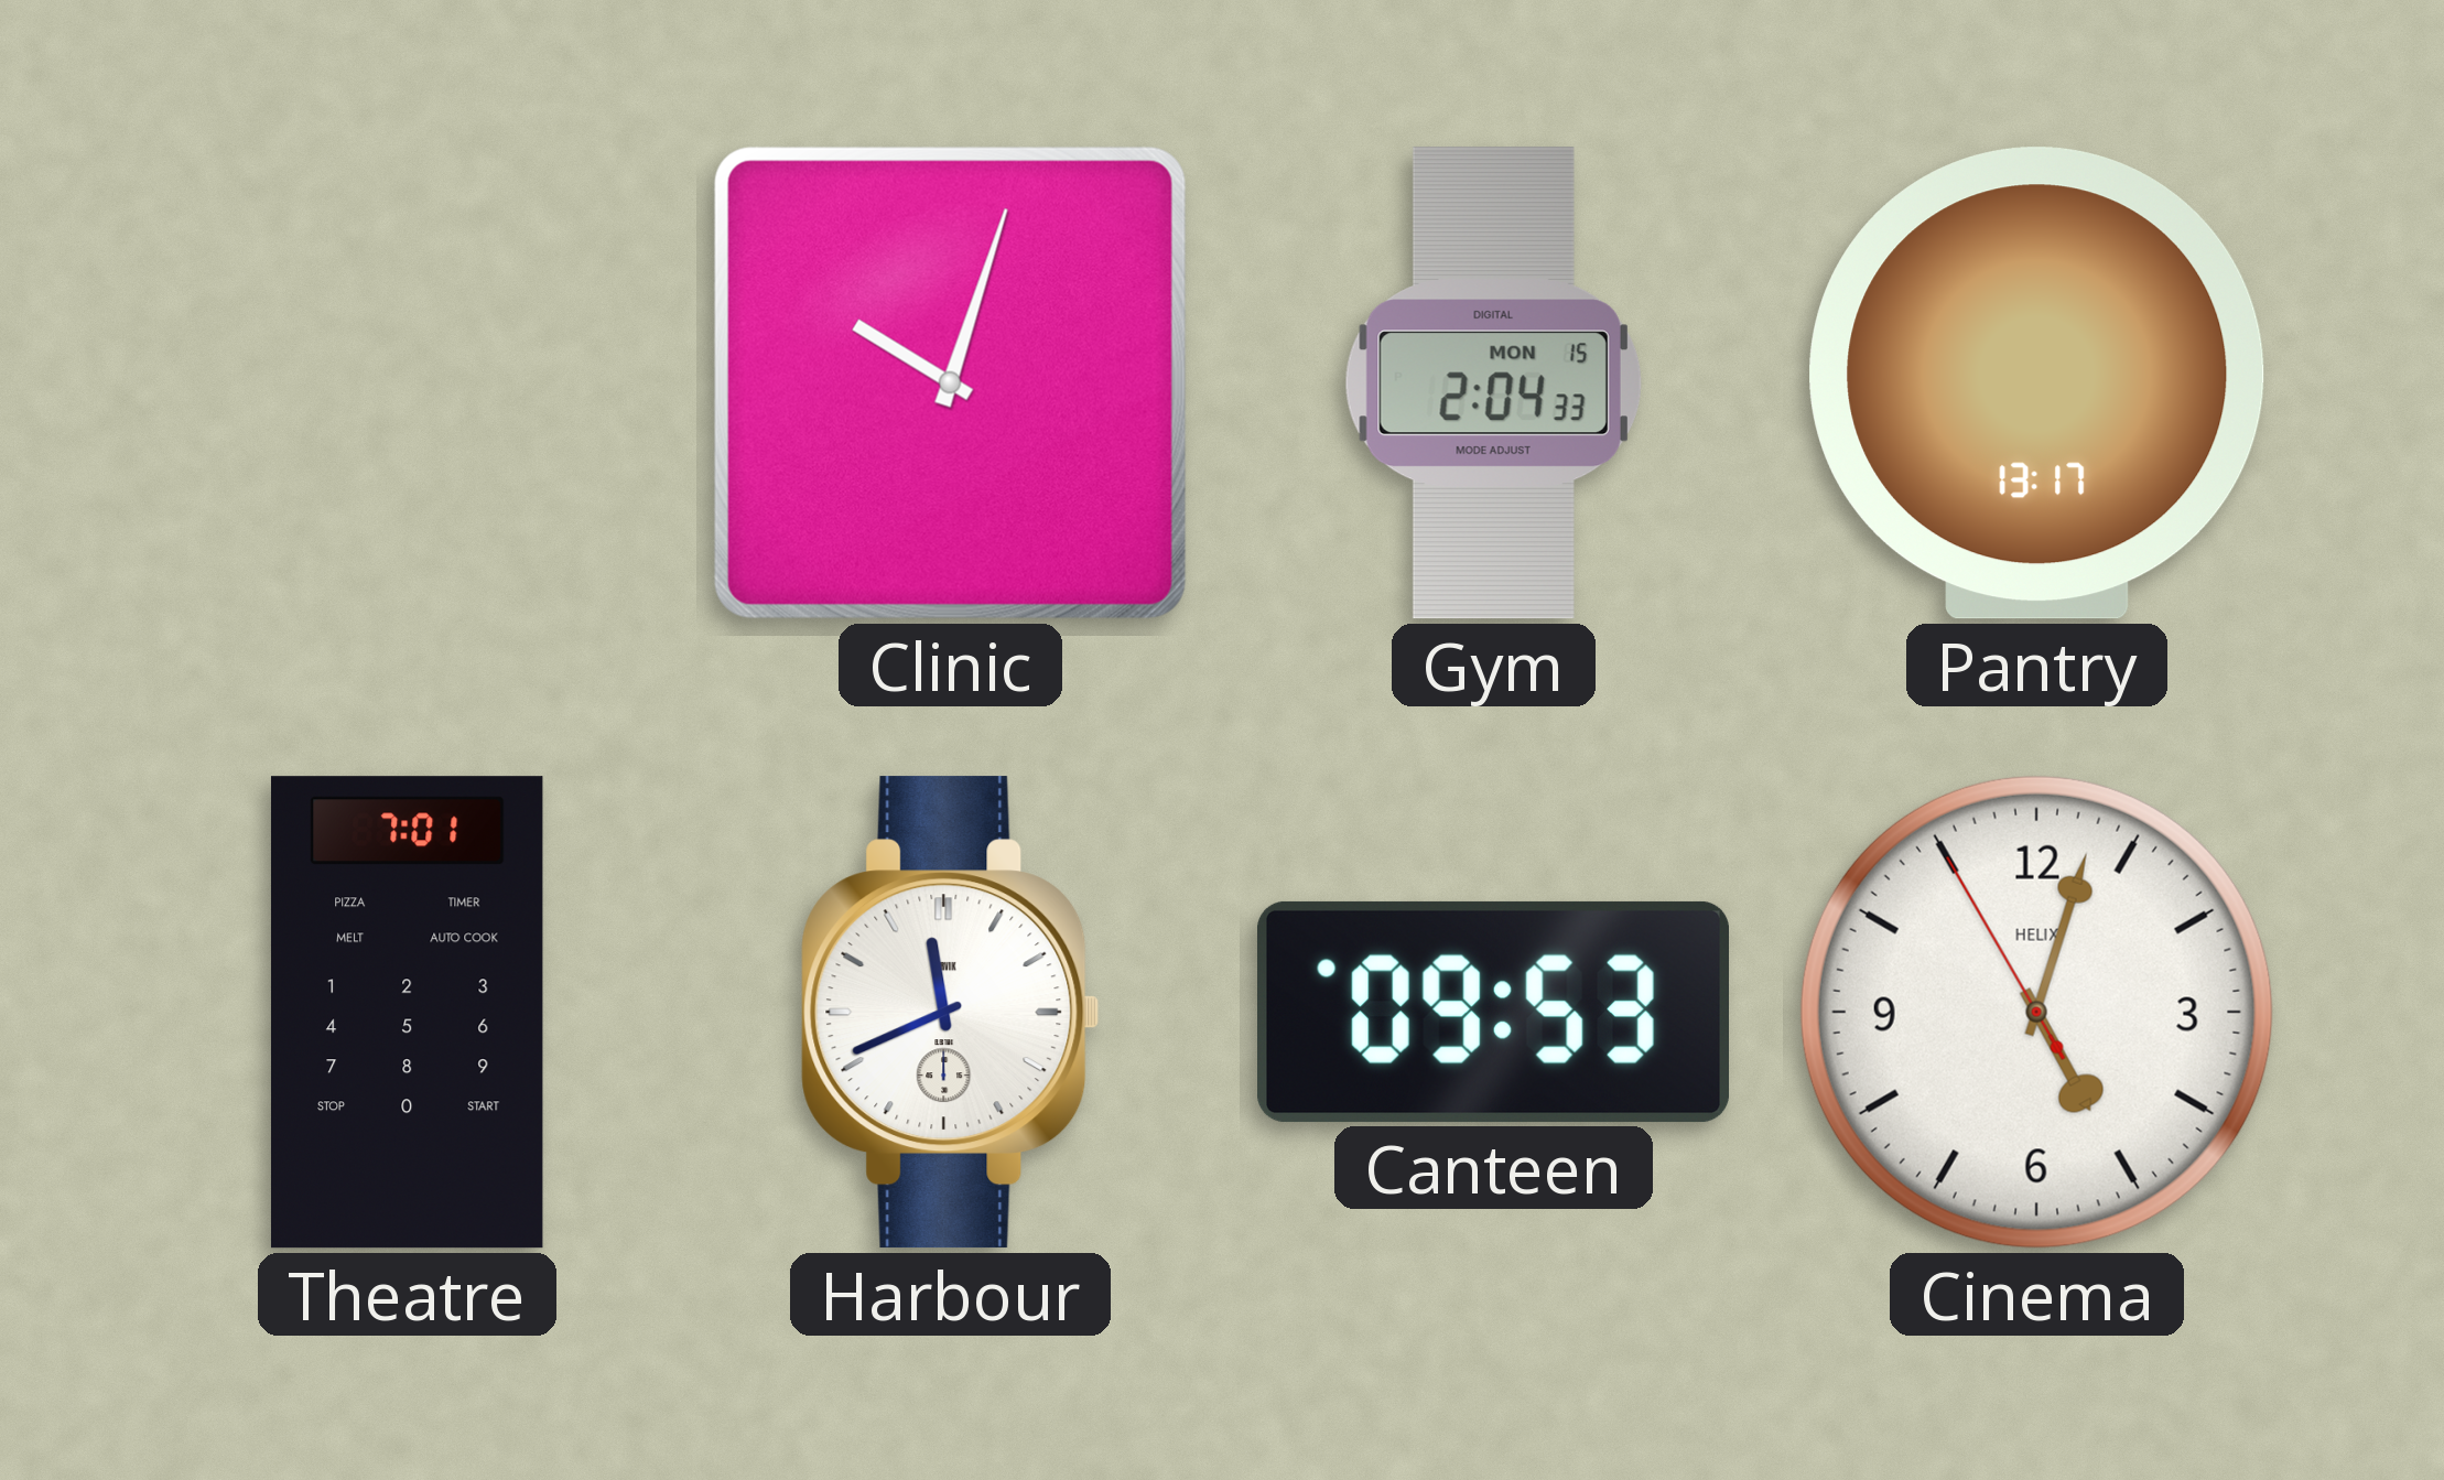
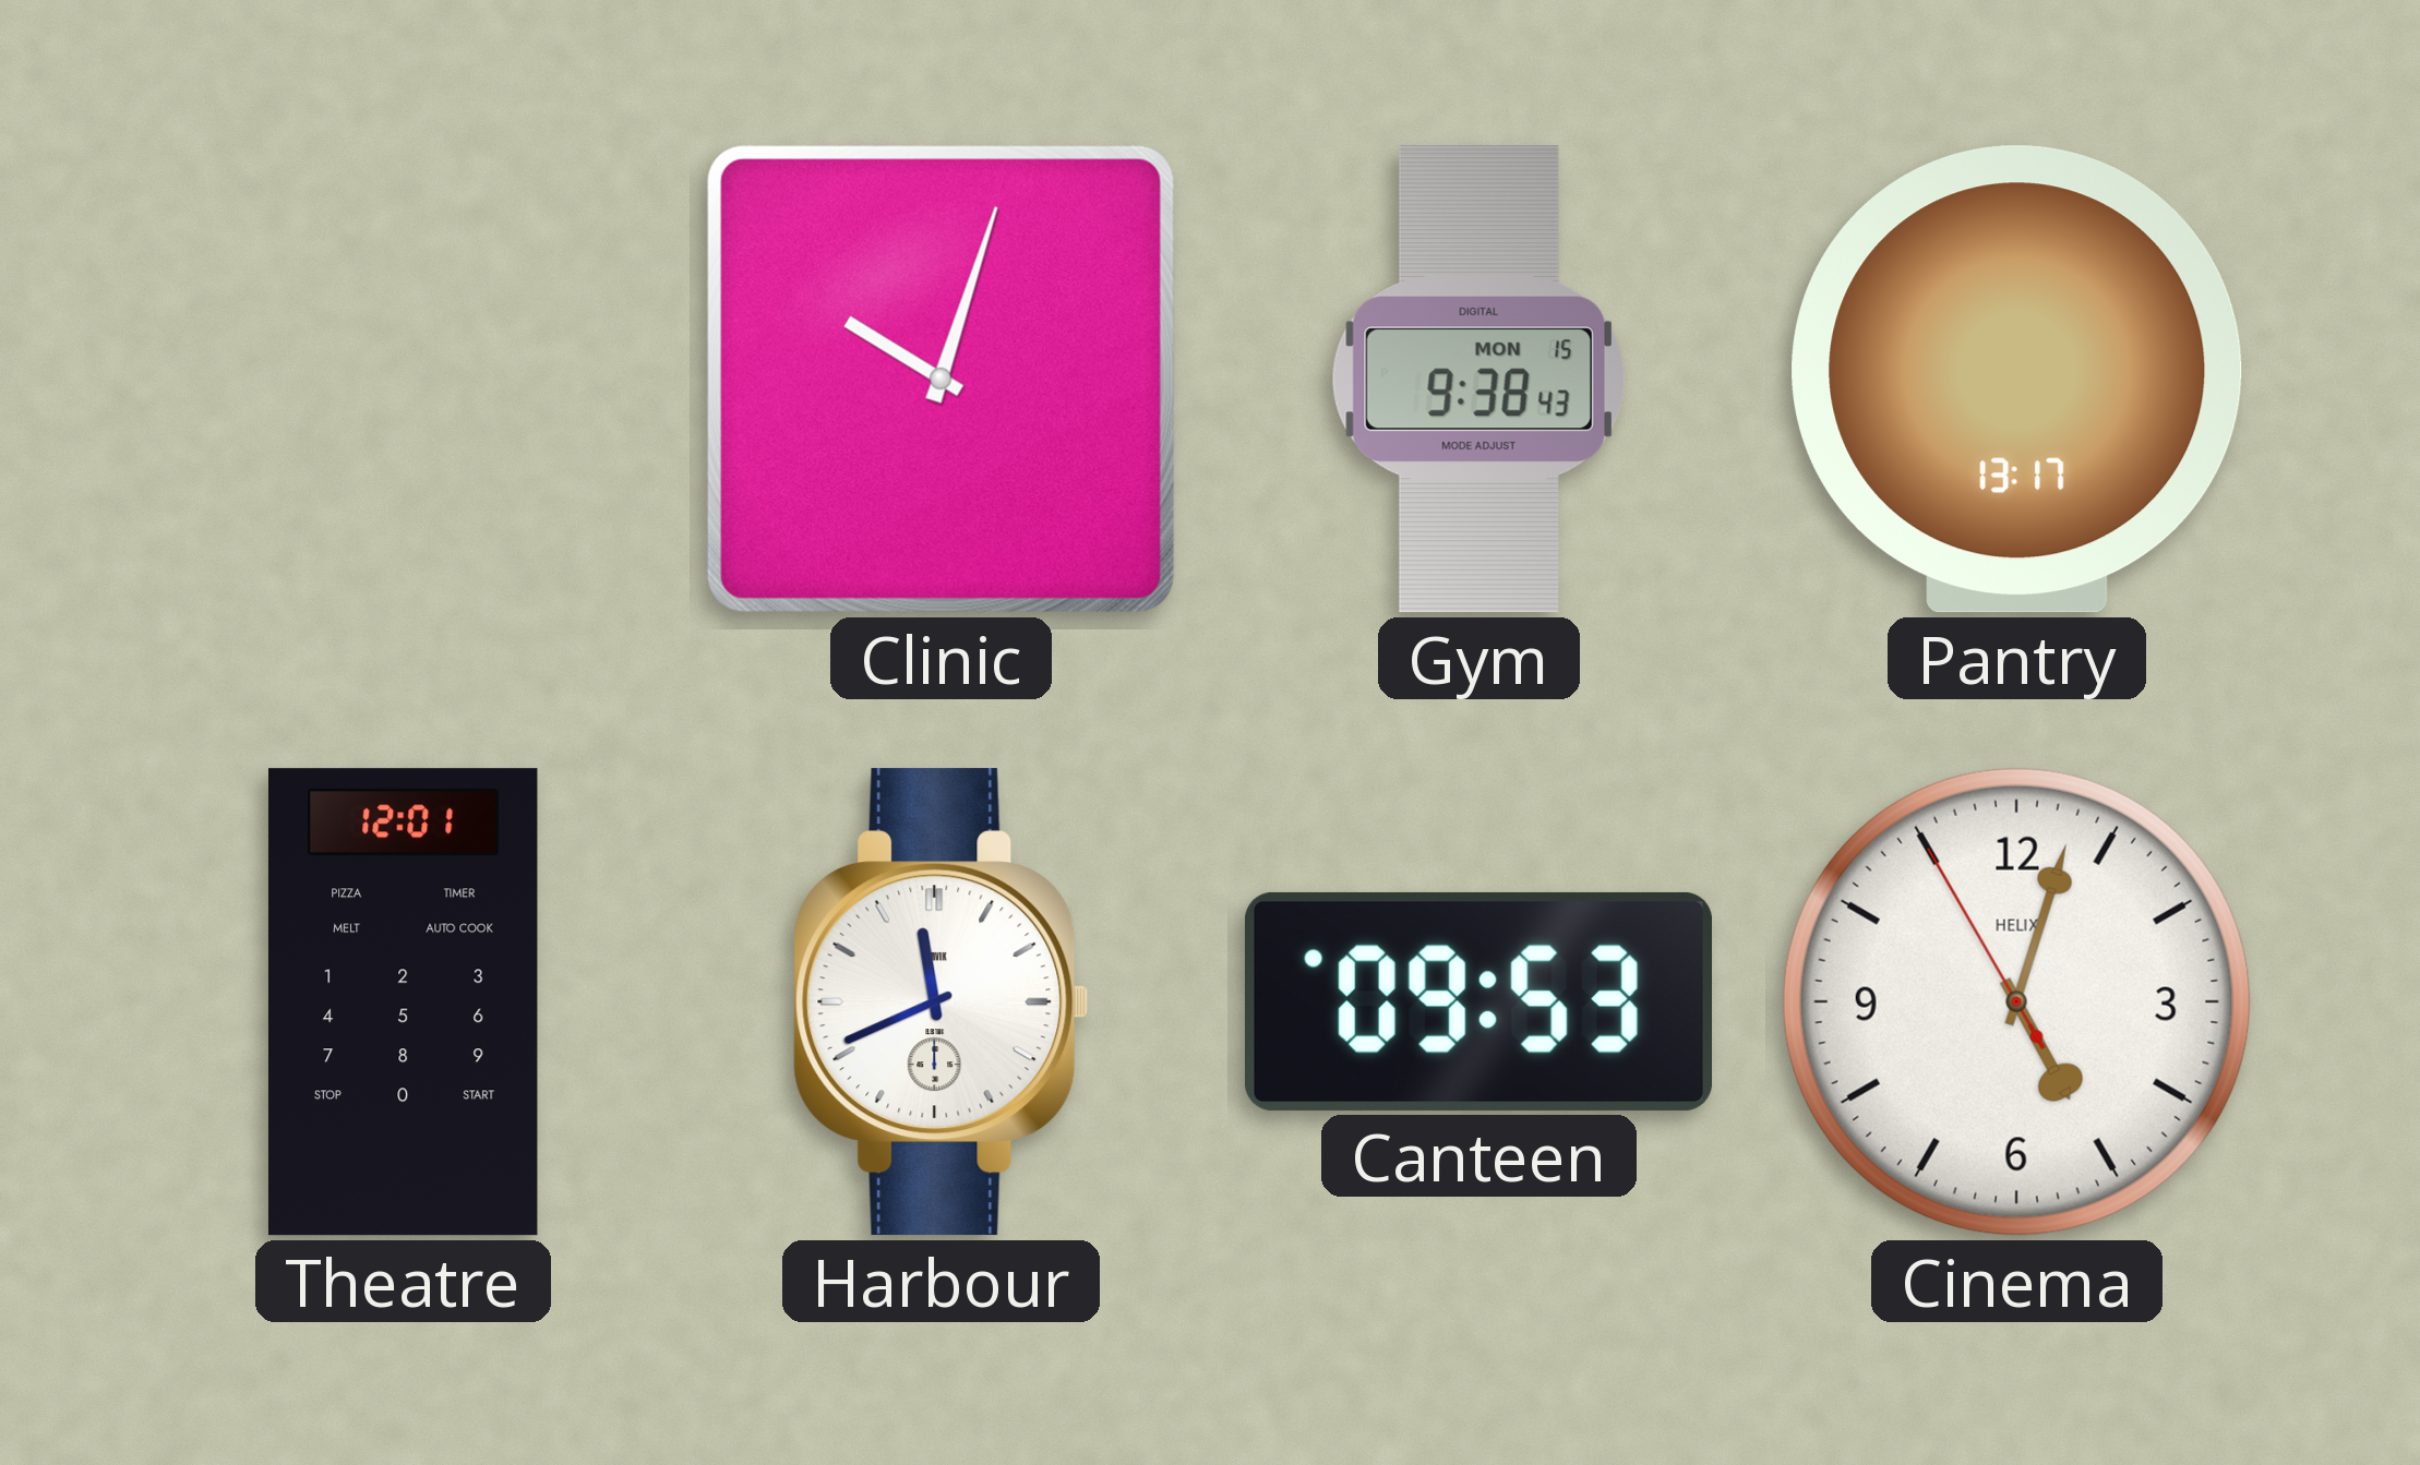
Gym: 2:04 -> 9:38
Theatre: 7:01 -> 12:01
